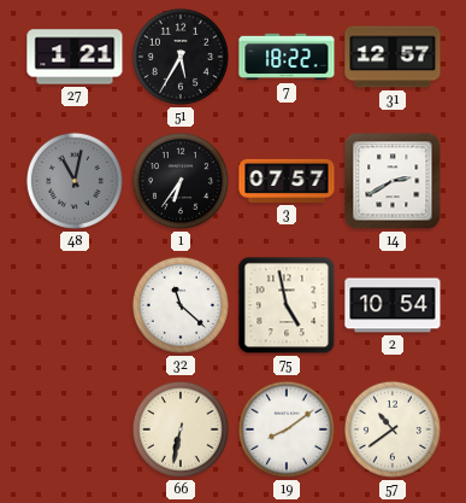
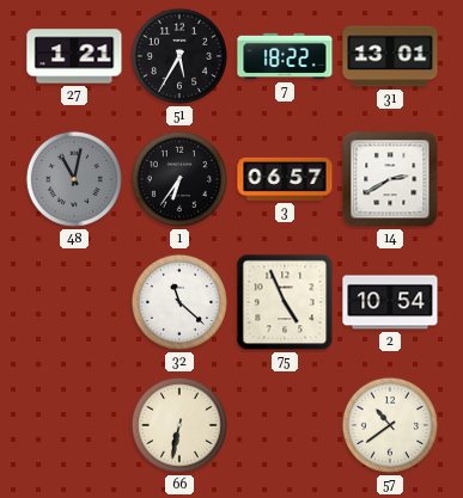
31: 12:57 -> 13:01
3: 07:57 -> 06:57
75: 4:58 -> 4:56
19: 8:09 -> none
